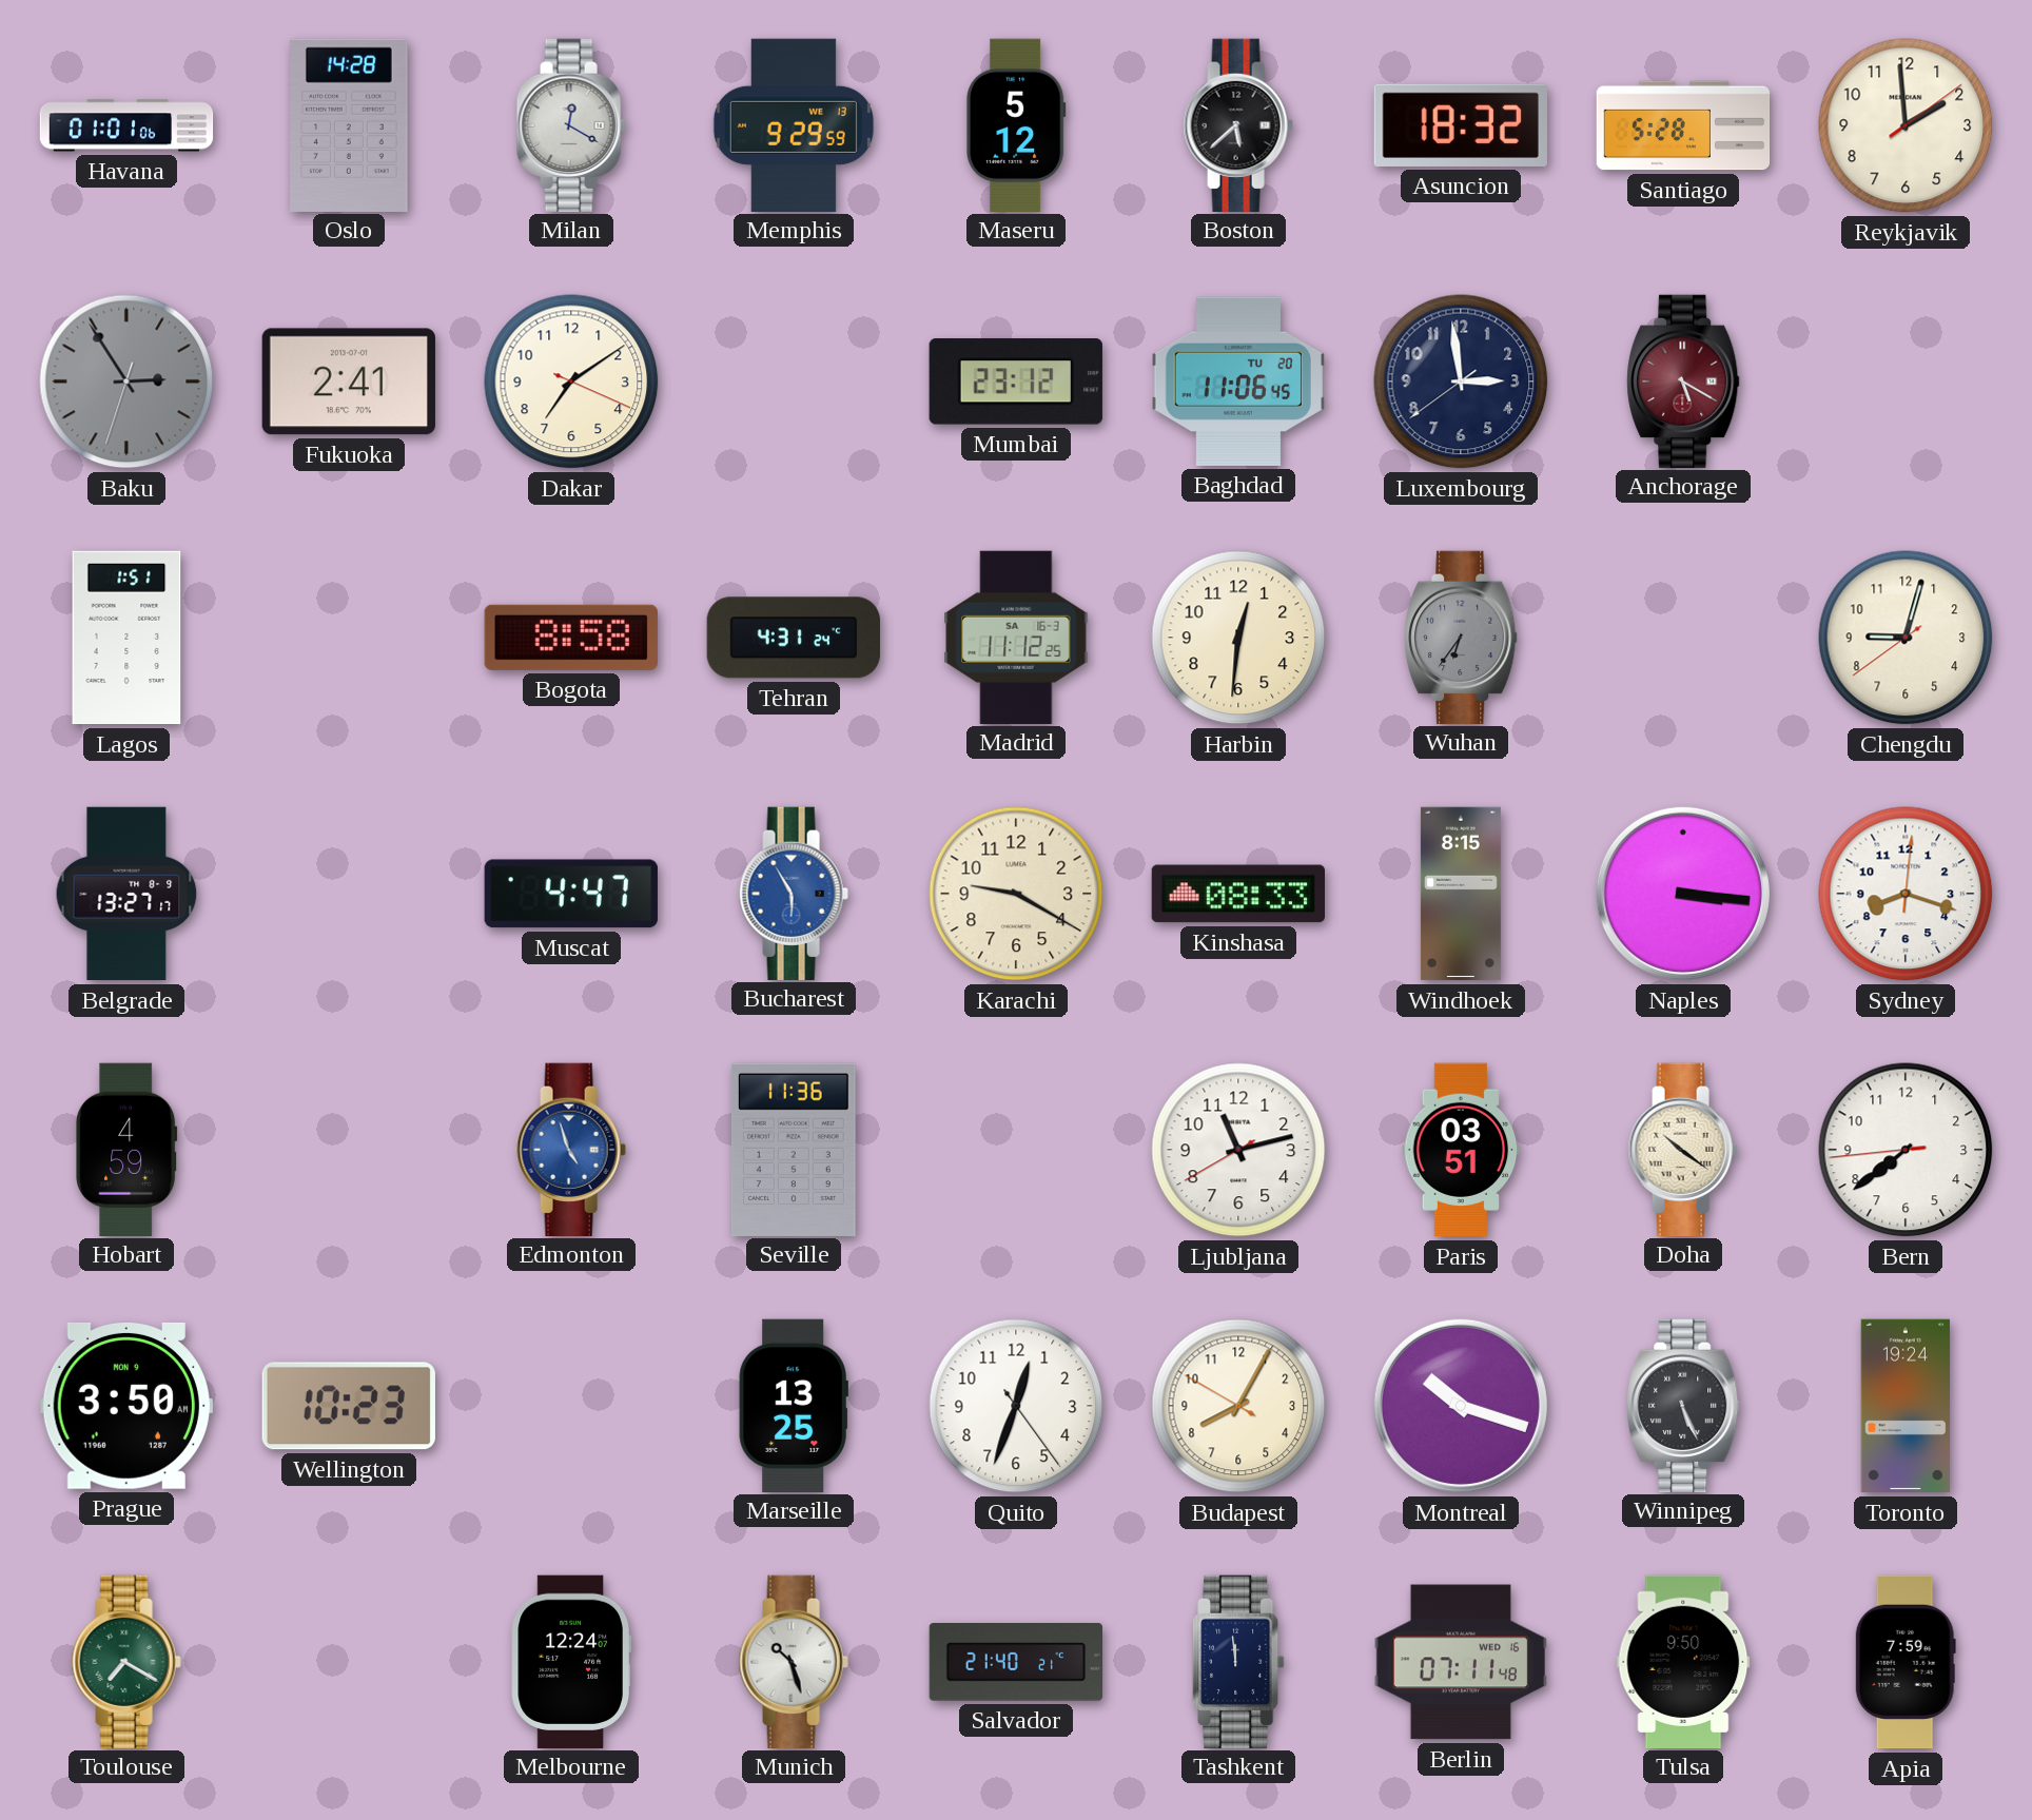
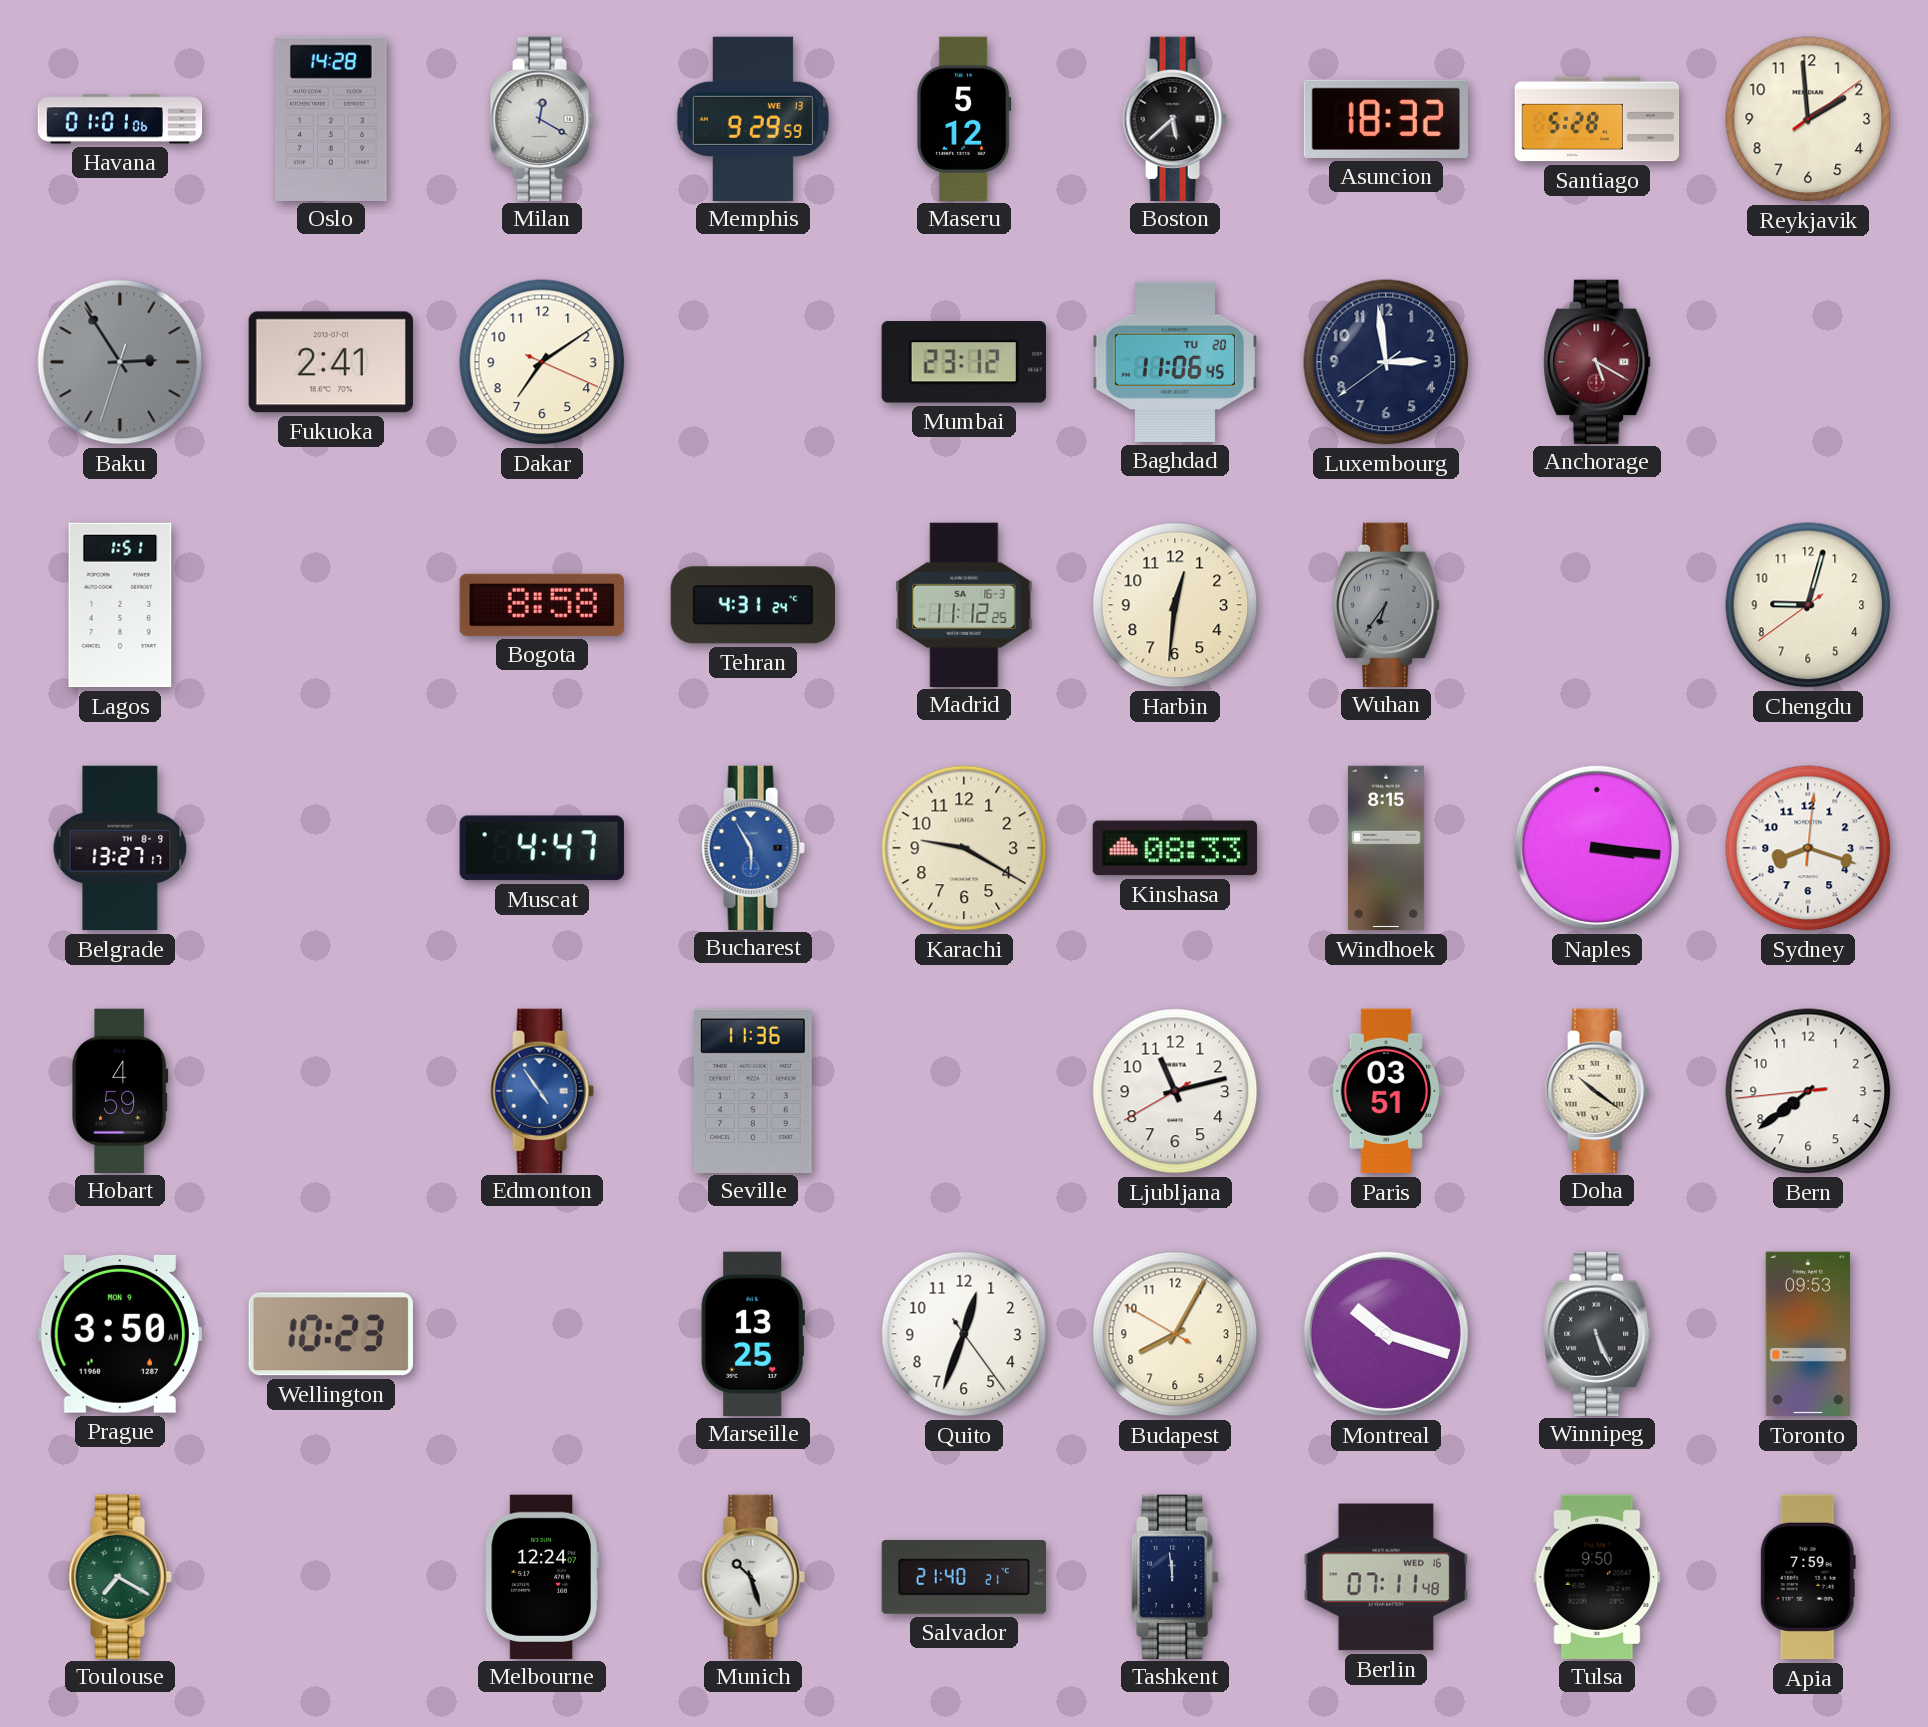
Edmonton: 4:57 -> 4:54
Toronto: 19:24 -> 09:53
